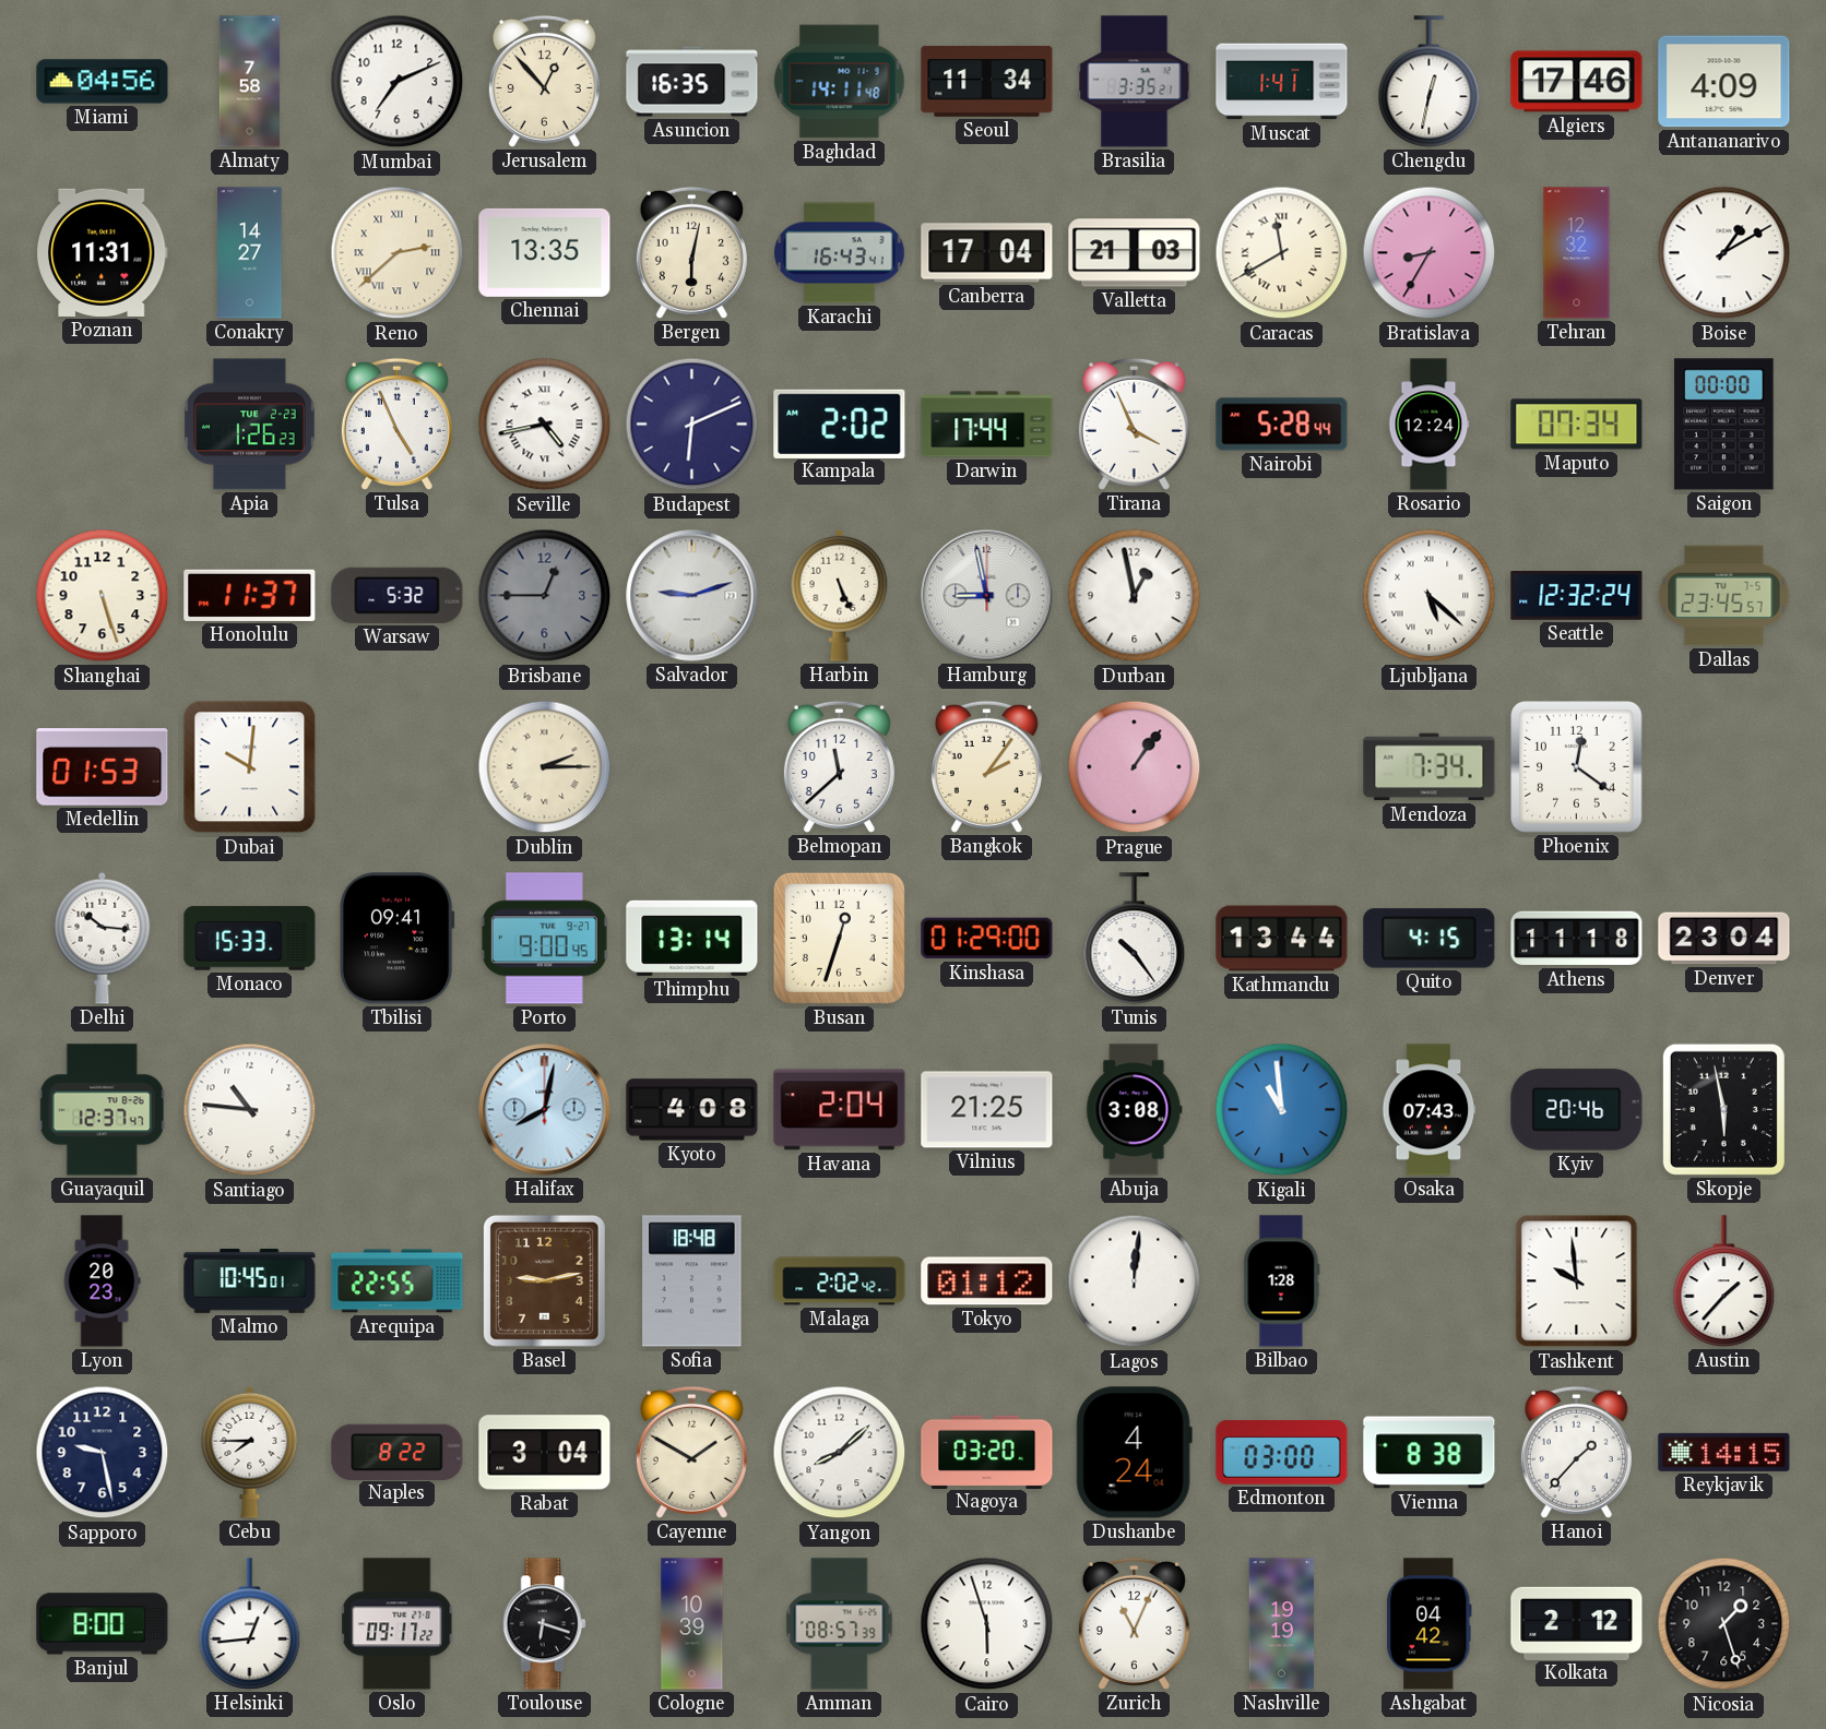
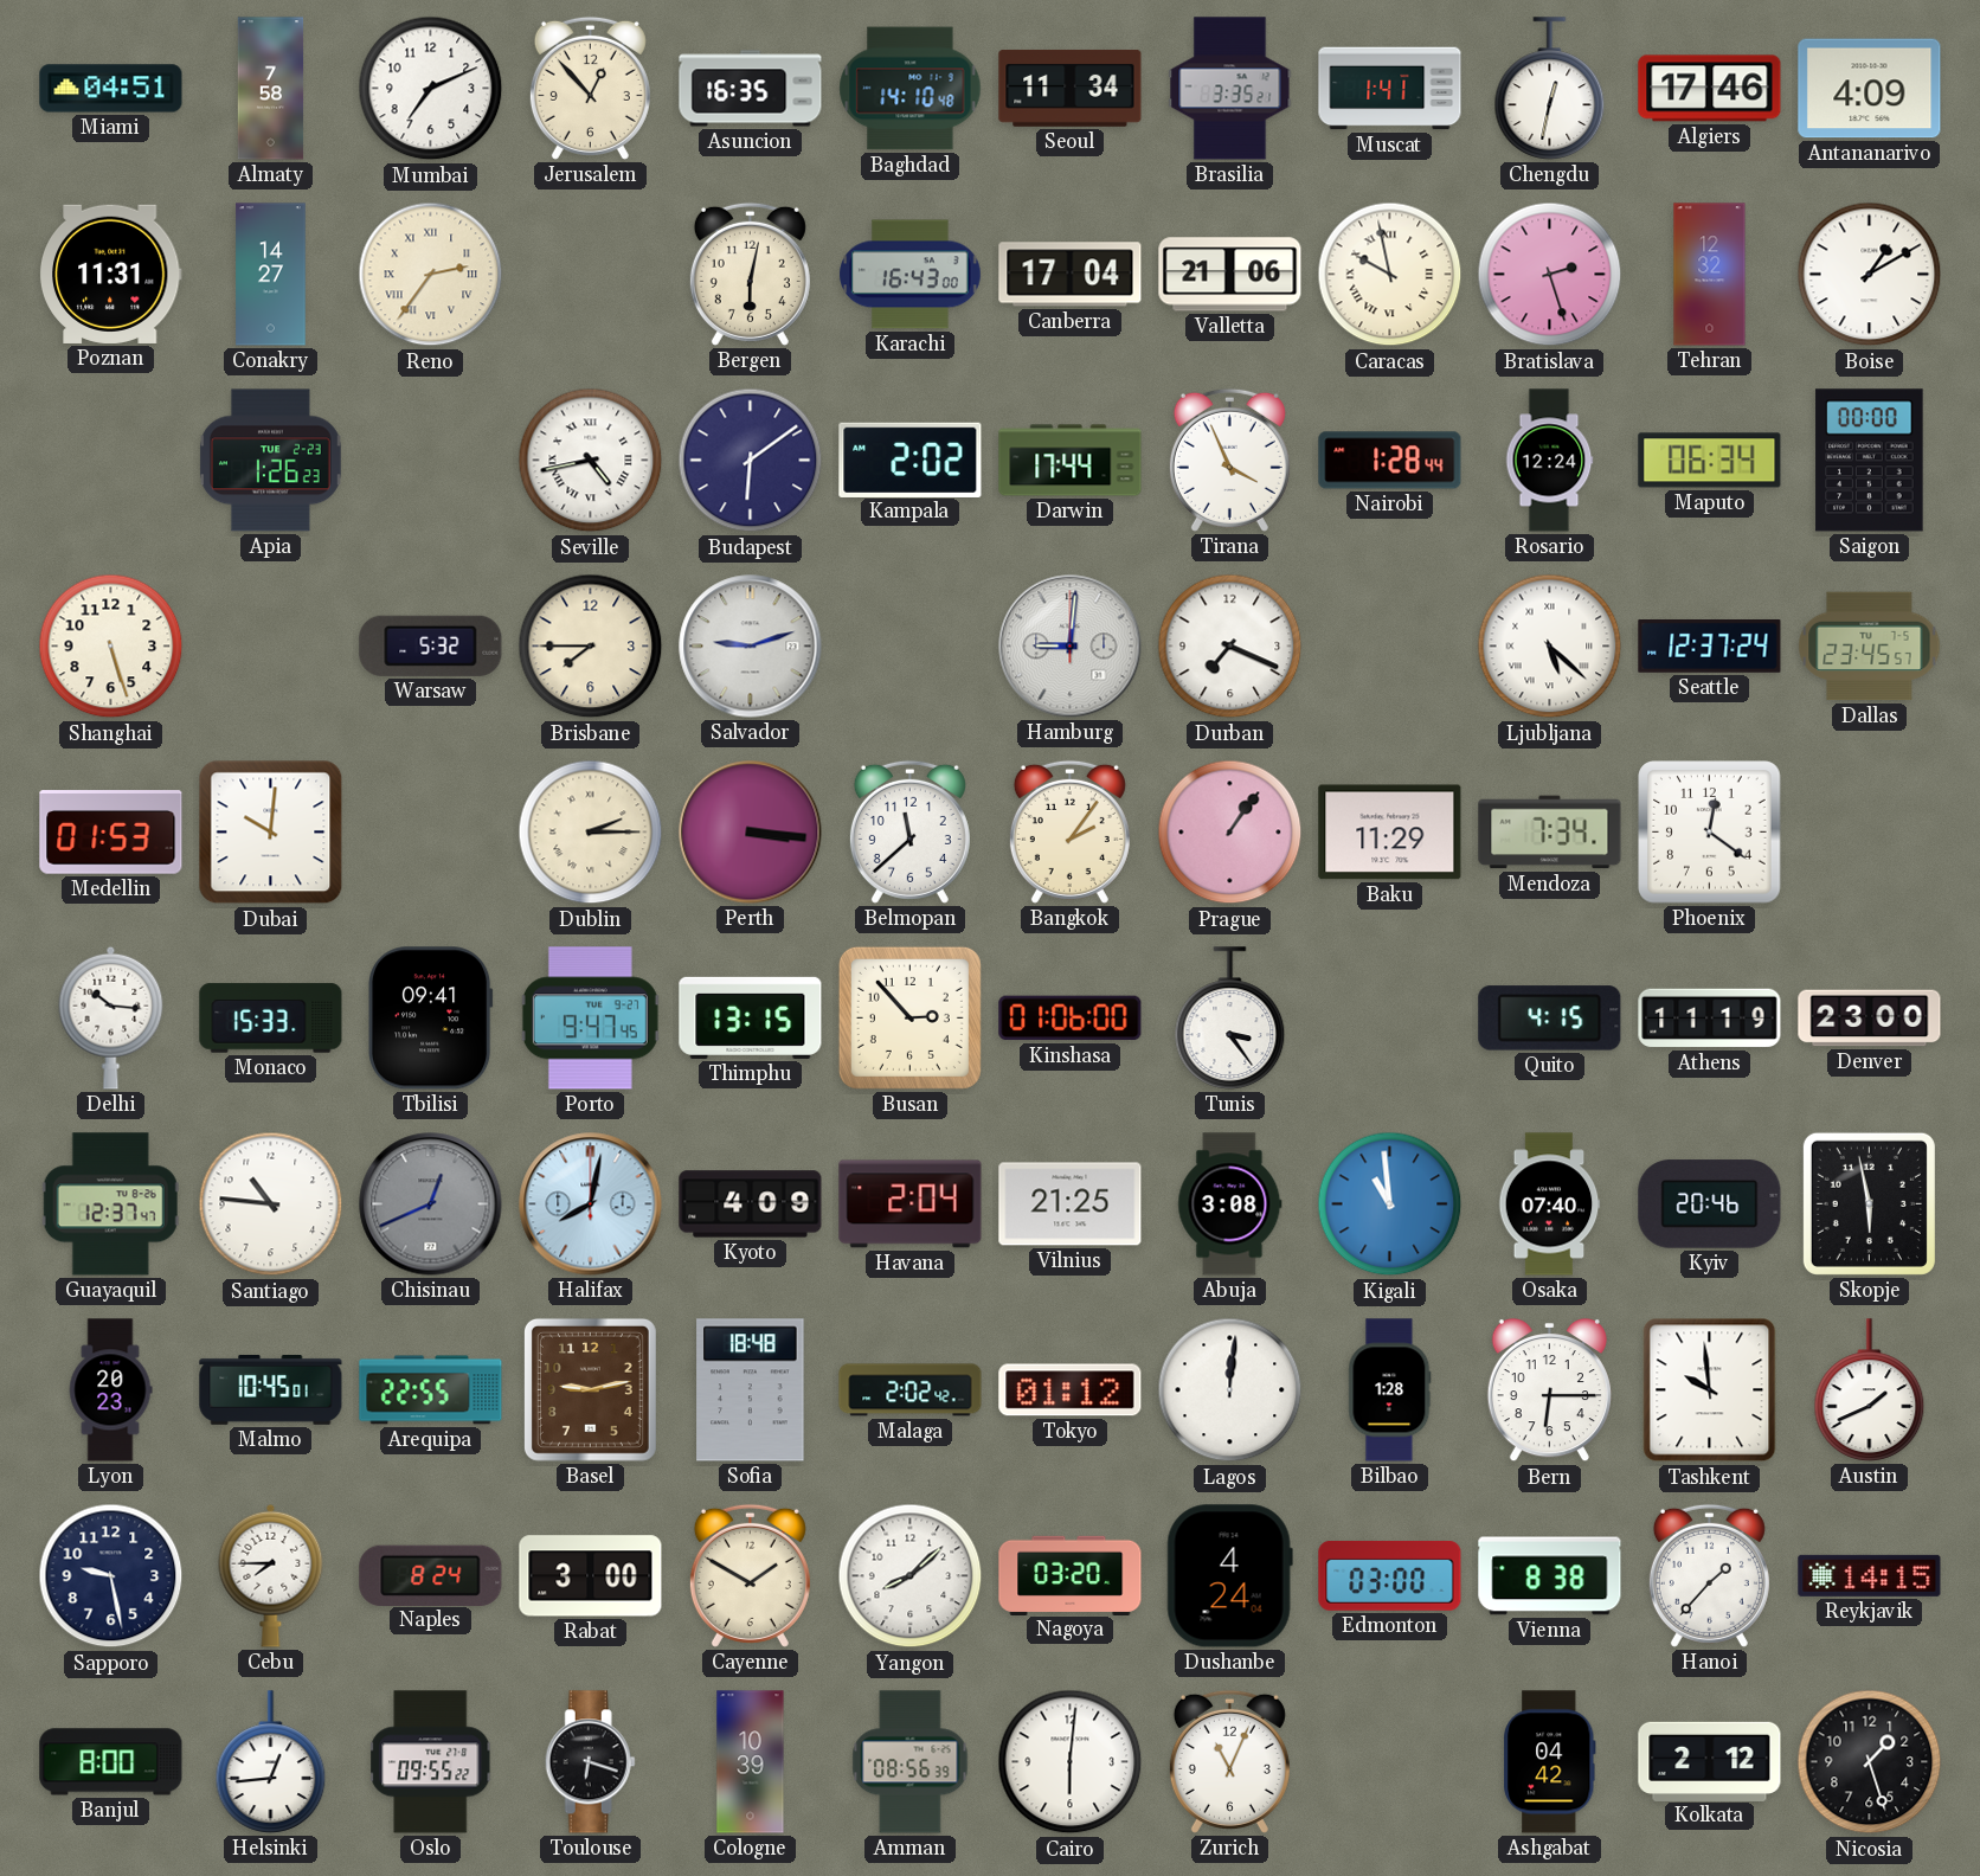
Miami: 04:56 -> 04:51
Baghdad: 14:11 -> 14:10
Reno: 2:38 -> 2:36
Chennai: 13:35 -> none
Karachi: 16:43:41 -> 16:43:00
Valletta: 21:03 -> 21:06
Caracas: 11:40 -> 9:58
Bratislava: 8:35 -> 2:27
Tulsa: 4:56 -> none
Budapest: 6:11 -> 6:09
Nairobi: 5:28 -> 1:28
Maputo: 07:34 -> 06:34
Honolulu: 11:37 -> none
Brisbane: 12:45 -> 7:45
Brisbane dial: grey -> cream
Harbin: 5:26 -> none
Hamburg: 8:58 -> 9:01
Durban: 12:58 -> 7:19
Seattle: 12:32 -> 12:37
Perth: none -> 3:16
Baku: none -> 11:29
Porto: 9:00 -> 9:47
Thimphu: 13:14 -> 13:15
Busan: 12:33 -> 2:53
Kinshasa: 01:29 -> 01:06
Tunis: 10:24 -> 3:24
Kathmandu: 13:44 -> none
Athens: 11:18 -> 11:19
Denver: 23:04 -> 23:00
Chisinau: none -> 12:41
Kyoto: 4:08 -> 4:09
Osaka: 07:43 -> 07:40
Bern: none -> 6:15
Austin: 1:37 -> 1:41
Naples: 8:22 -> 8:24
Rabat: 3:04 -> 3:00
Oslo: 09:17 -> 09:55
Amman: 08:57 -> 08:56
Cairo: 5:57 -> 6:01
Nashville: 19:19 -> none
